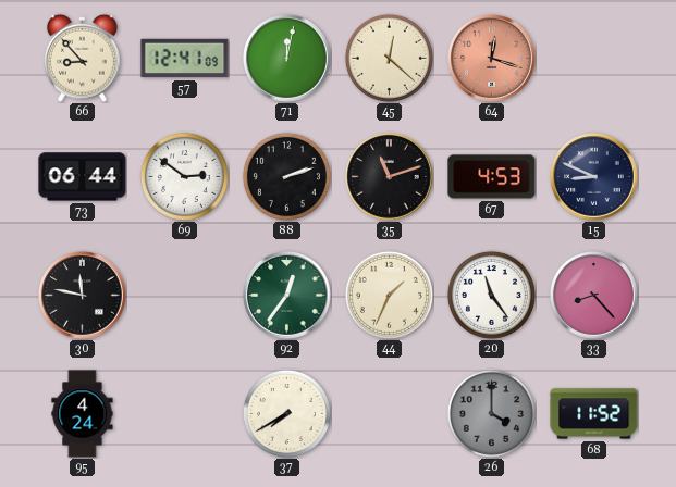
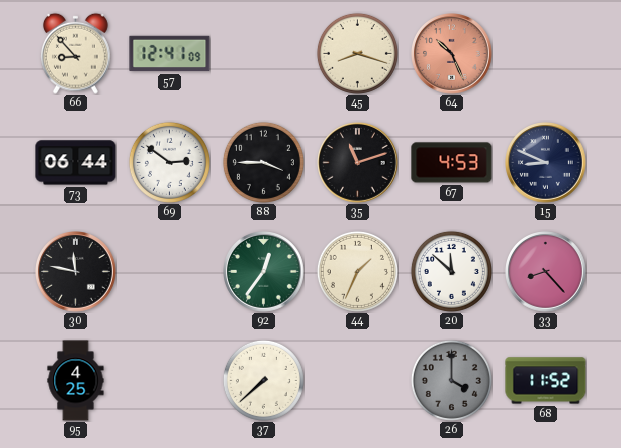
71: 12:02 -> none
45: 12:22 -> 8:18
64: 12:18 -> 10:26
88: 2:12 -> 3:45
20: 11:24 -> 11:52
95: 4:24 -> 4:25
37: 7:40 -> 7:38
